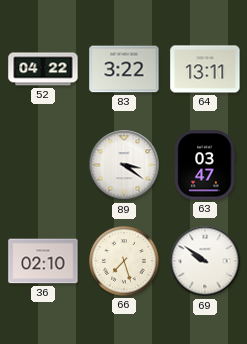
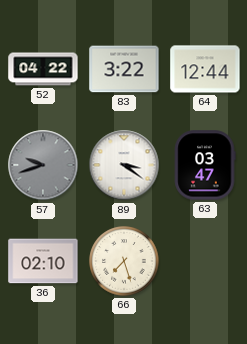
64: 13:11 -> 12:44
57: none -> 9:42
69: 9:51 -> none
